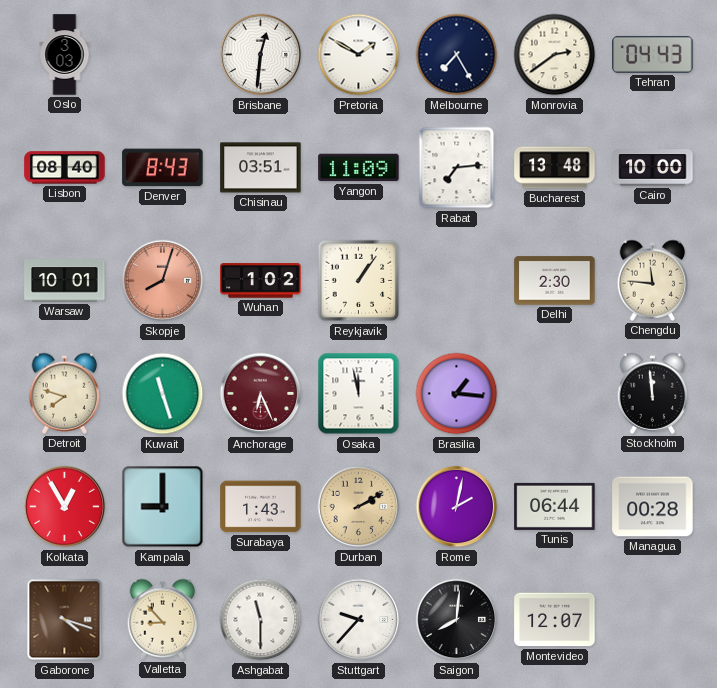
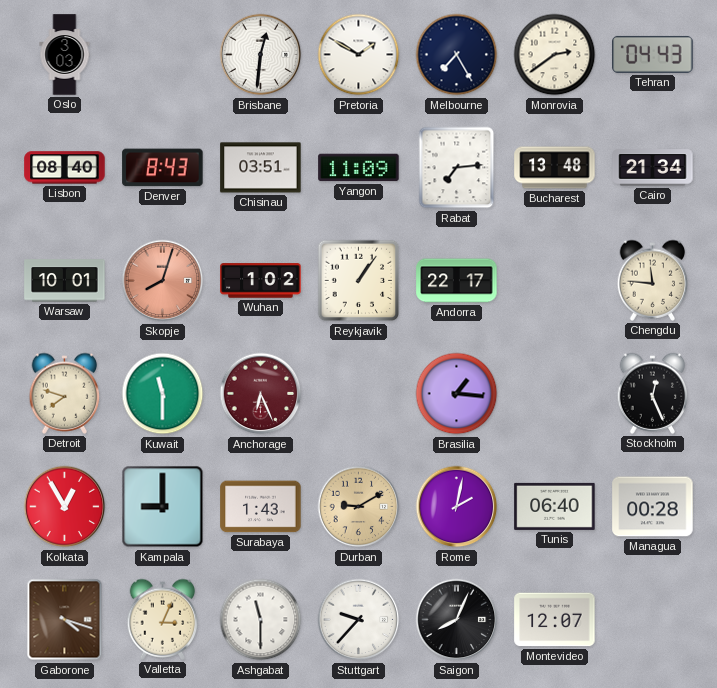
Cairo: 10:00 -> 21:34
Andorra: none -> 22:17
Delhi: 2:30 -> none
Kuwait: 11:27 -> 11:30
Osaka: 11:58 -> none
Stockholm: 11:59 -> 12:26
Durban: 2:10 -> 9:10
Tunis: 06:44 -> 06:40
Valletta: 8:53 -> 3:04
Saigon: 8:01 -> 8:04
